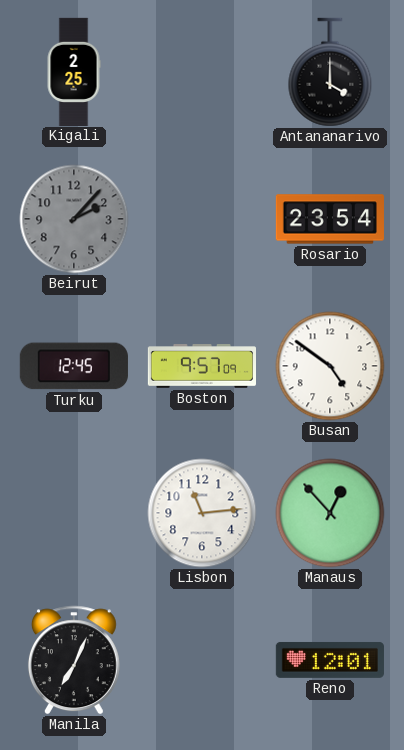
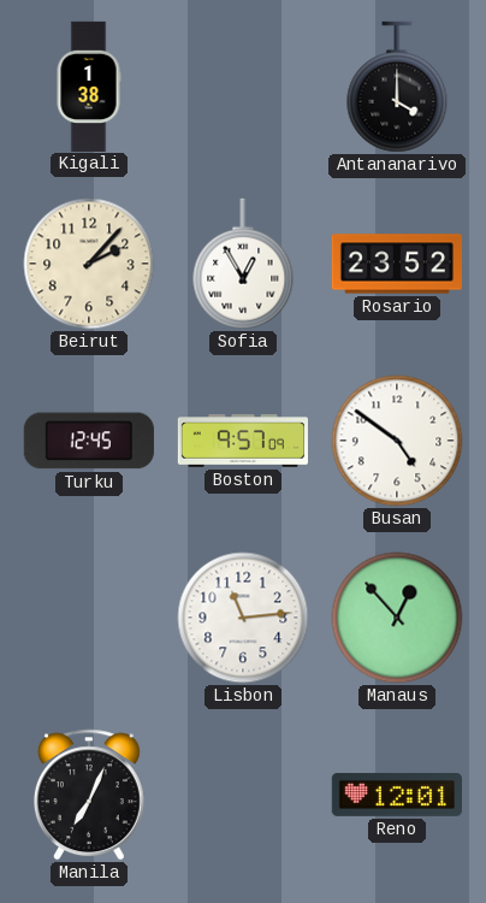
Kigali: 2:25 -> 1:38
Beirut dial: grey -> cream
Sofia: none -> 12:55
Rosario: 23:54 -> 23:52
